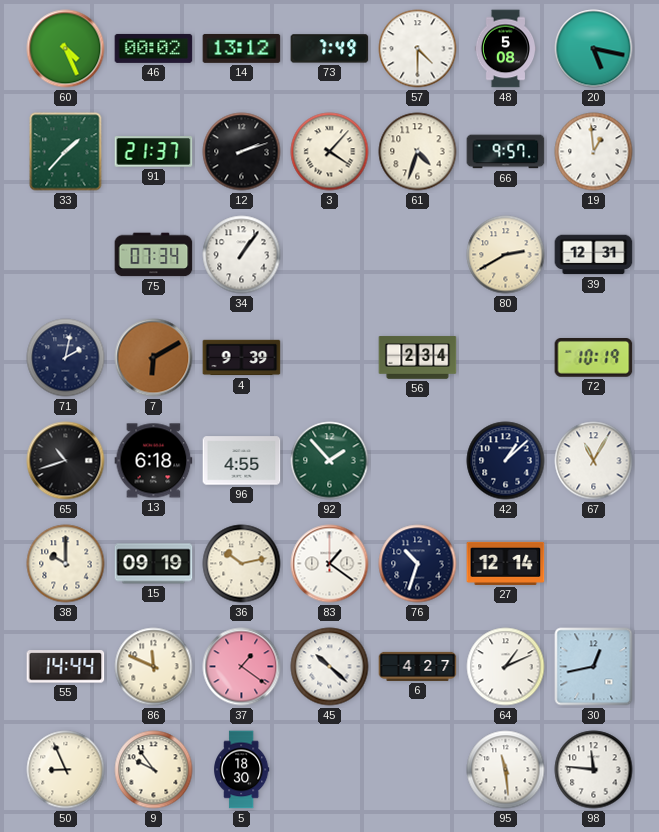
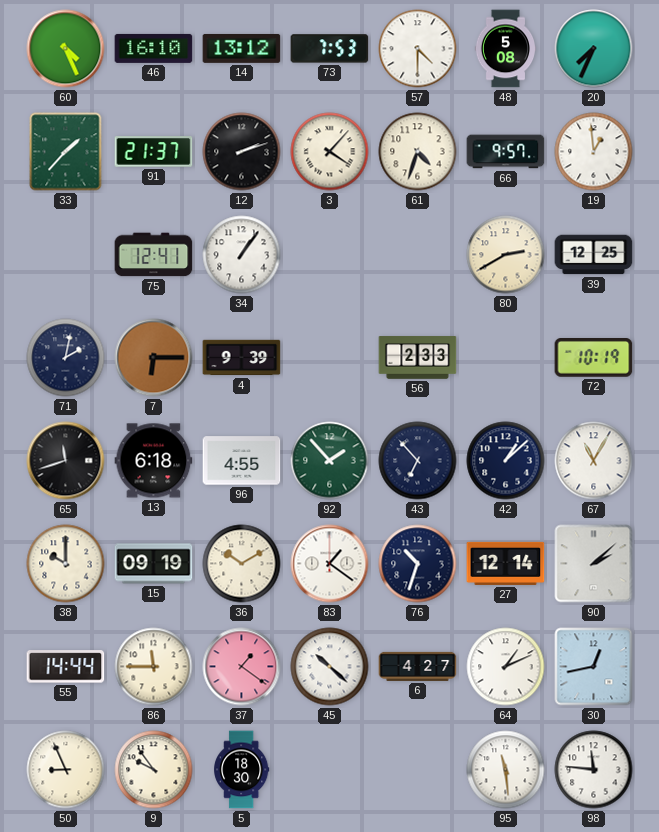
46: 00:02 -> 16:10
73: 7:49 -> 7:53
20: 5:17 -> 7:34
75: 07:34 -> 12:41
39: 12:31 -> 12:25
7: 6:10 -> 6:15
56: 2:34 -> 2:33
65: 10:42 -> 11:42
43: none -> 6:53
36: 10:13 -> 10:10
90: none -> 2:08
86: 11:49 -> 11:45
